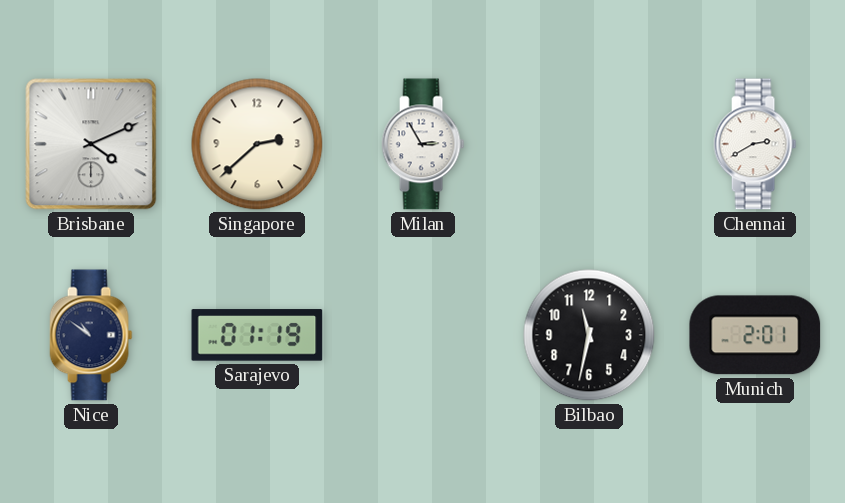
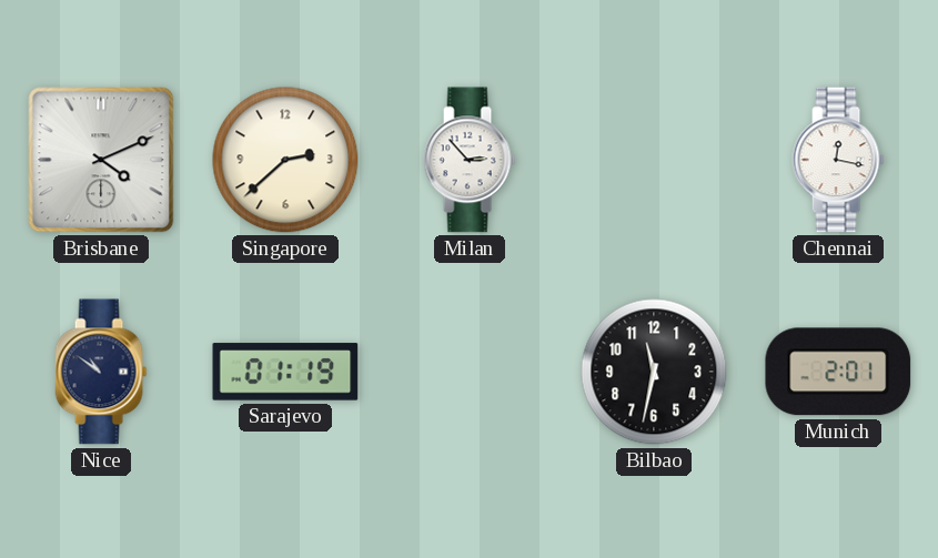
Milan: 2:55 -> 2:53
Chennai: 2:40 -> 12:17
